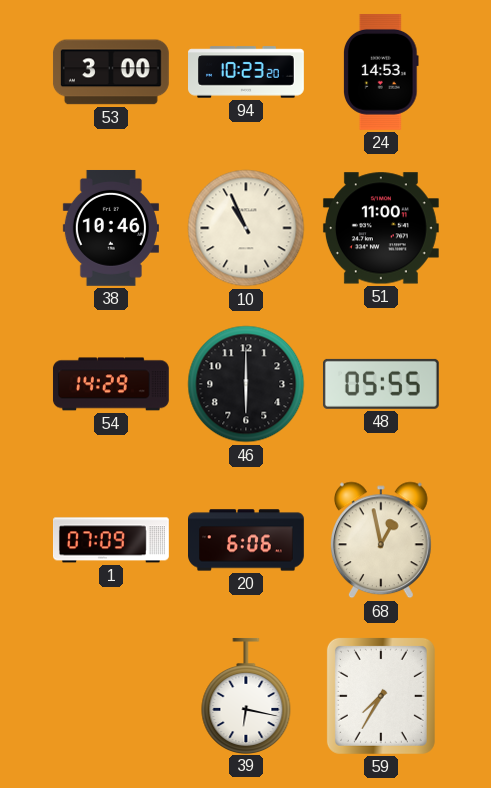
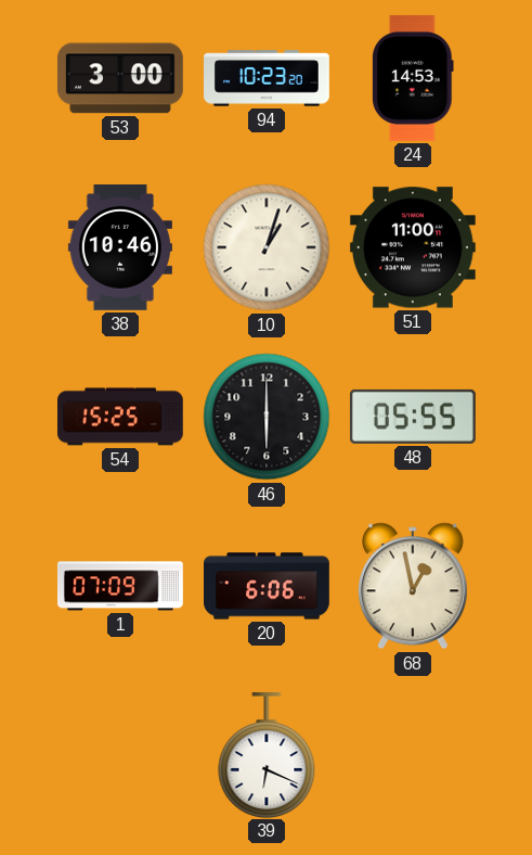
10: 10:56 -> 1:03
54: 14:29 -> 15:25
39: 6:17 -> 6:19
59: 7:35 -> none
